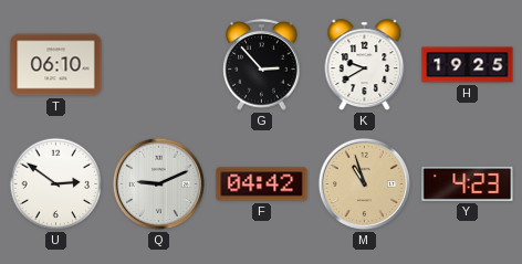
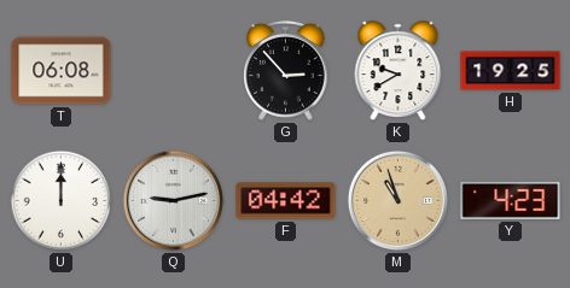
T: 06:10 -> 06:08
U: 2:51 -> 12:00
Q: 9:11 -> 9:13
